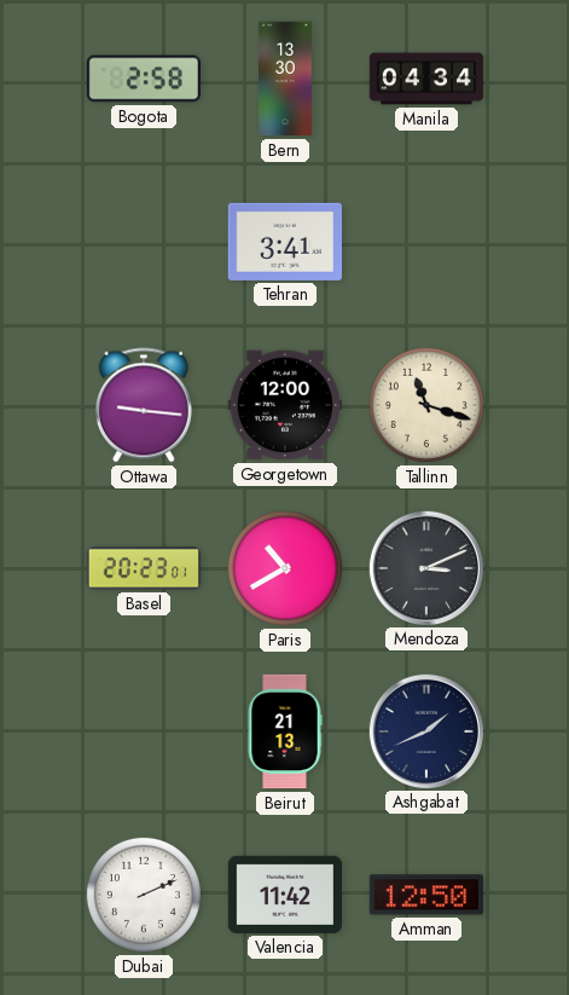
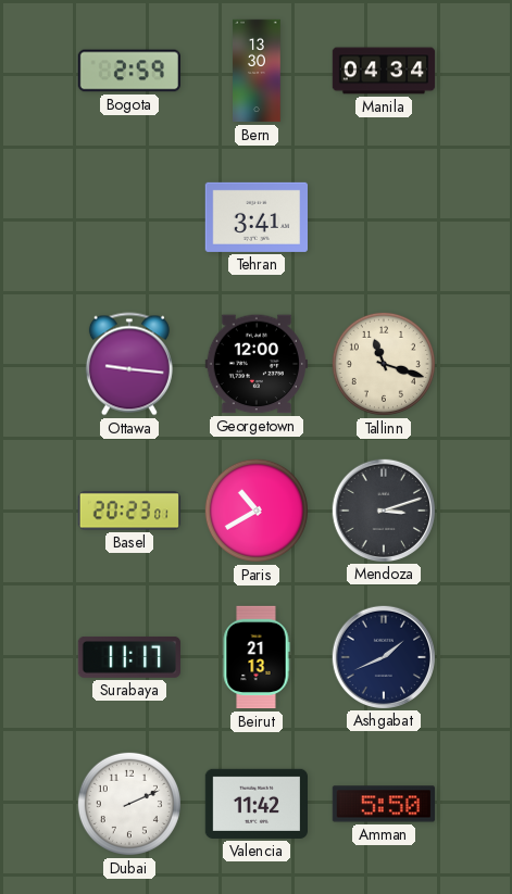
Bogota: 2:58 -> 2:59
Mendoza: 3:11 -> 3:12
Surabaya: none -> 11:17
Amman: 12:50 -> 5:50
